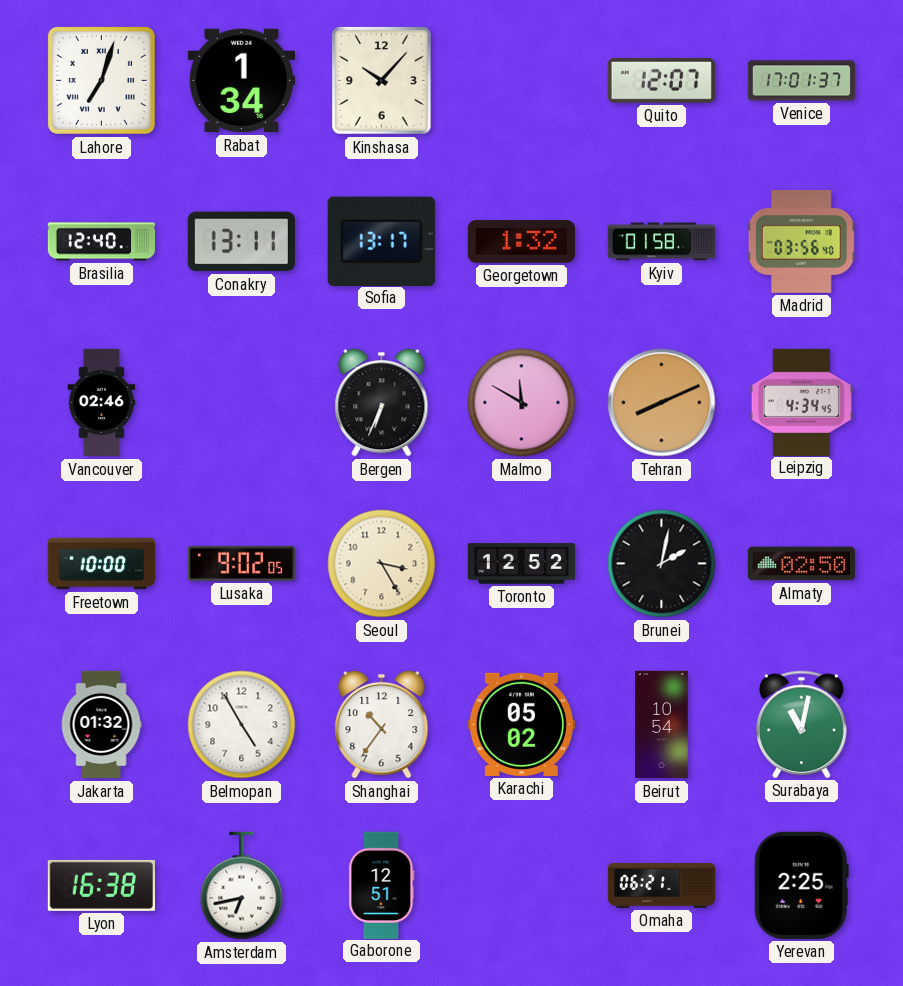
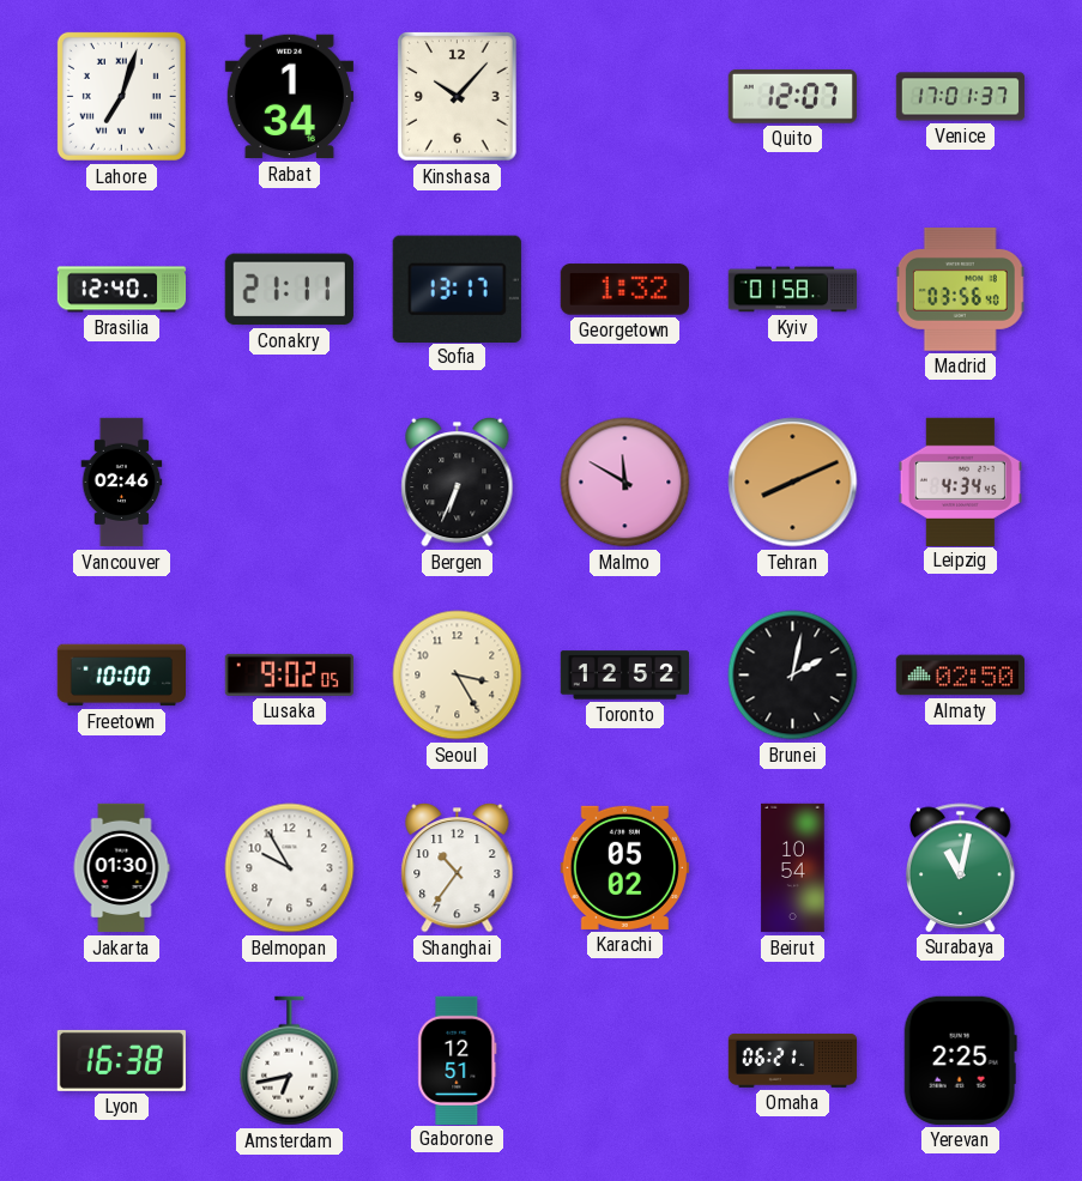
Conakry: 13:11 -> 21:11
Jakarta: 01:32 -> 01:30
Belmopan: 4:55 -> 9:55
